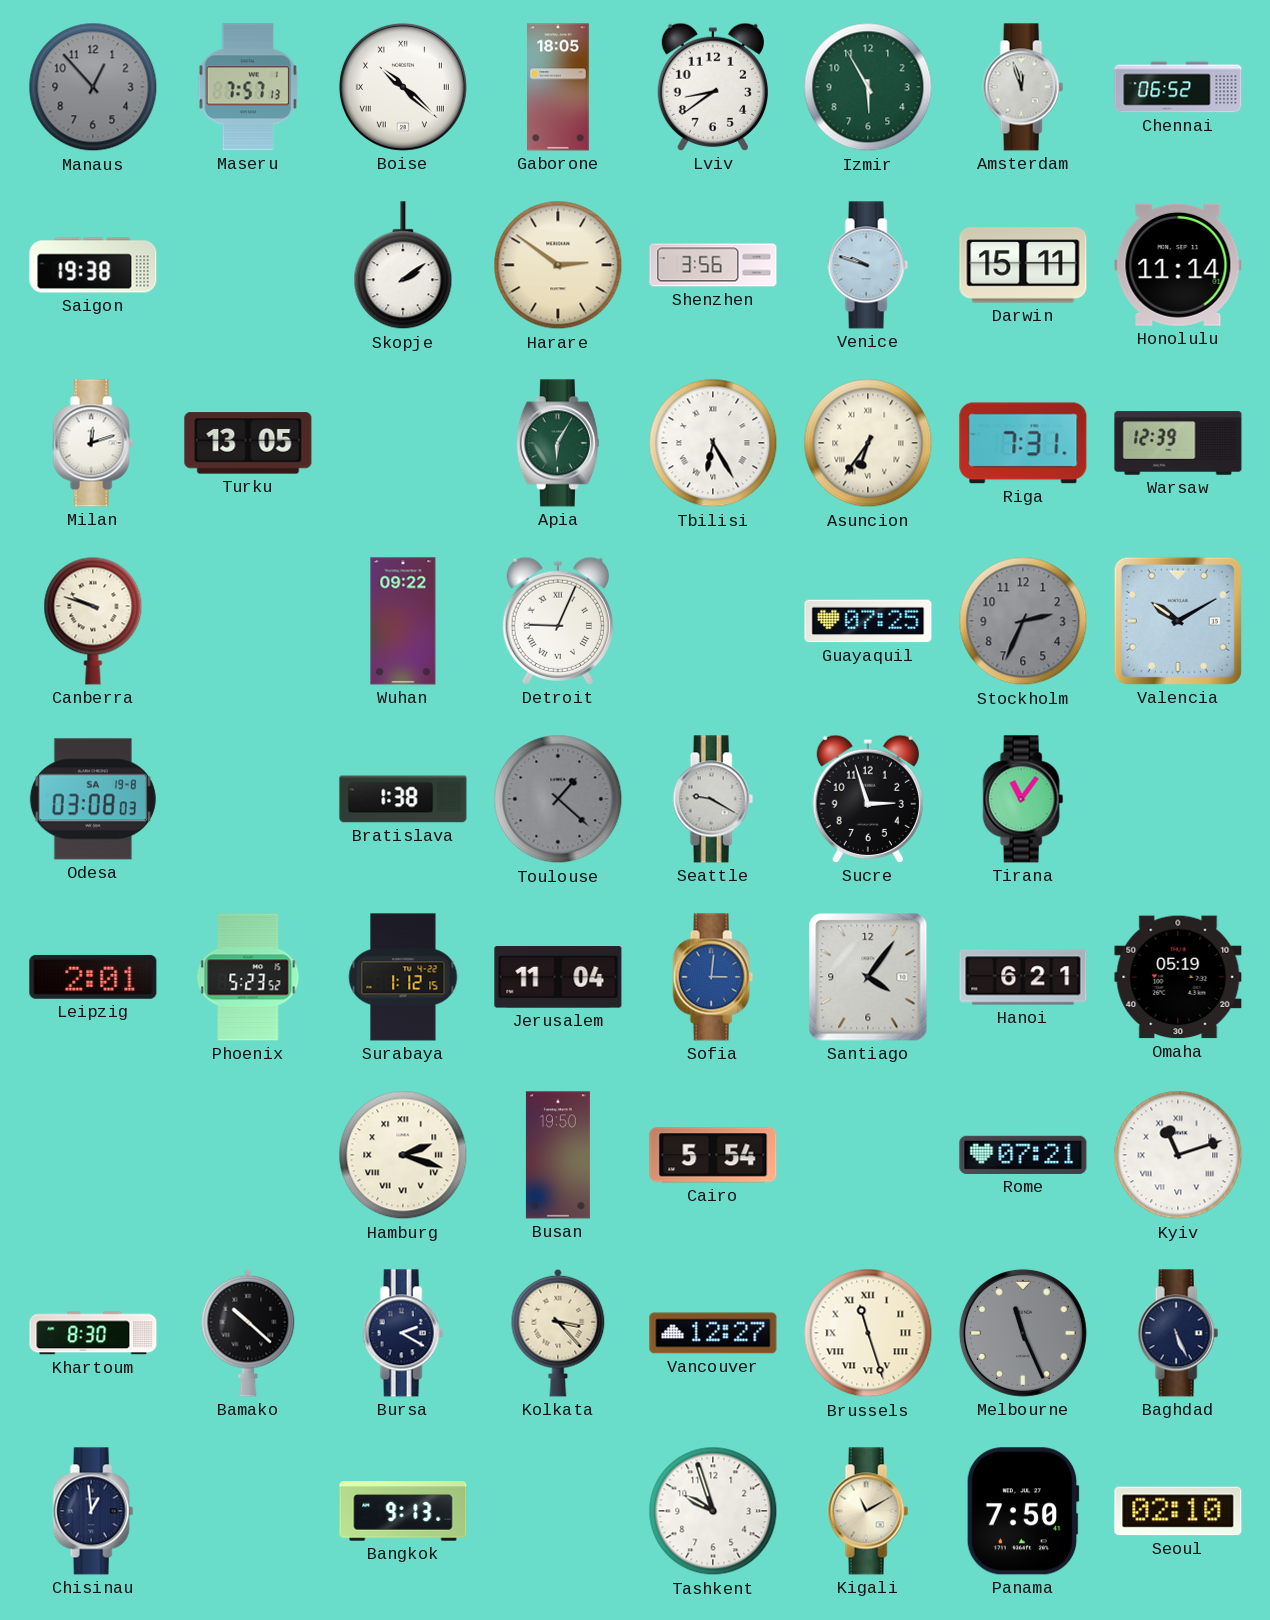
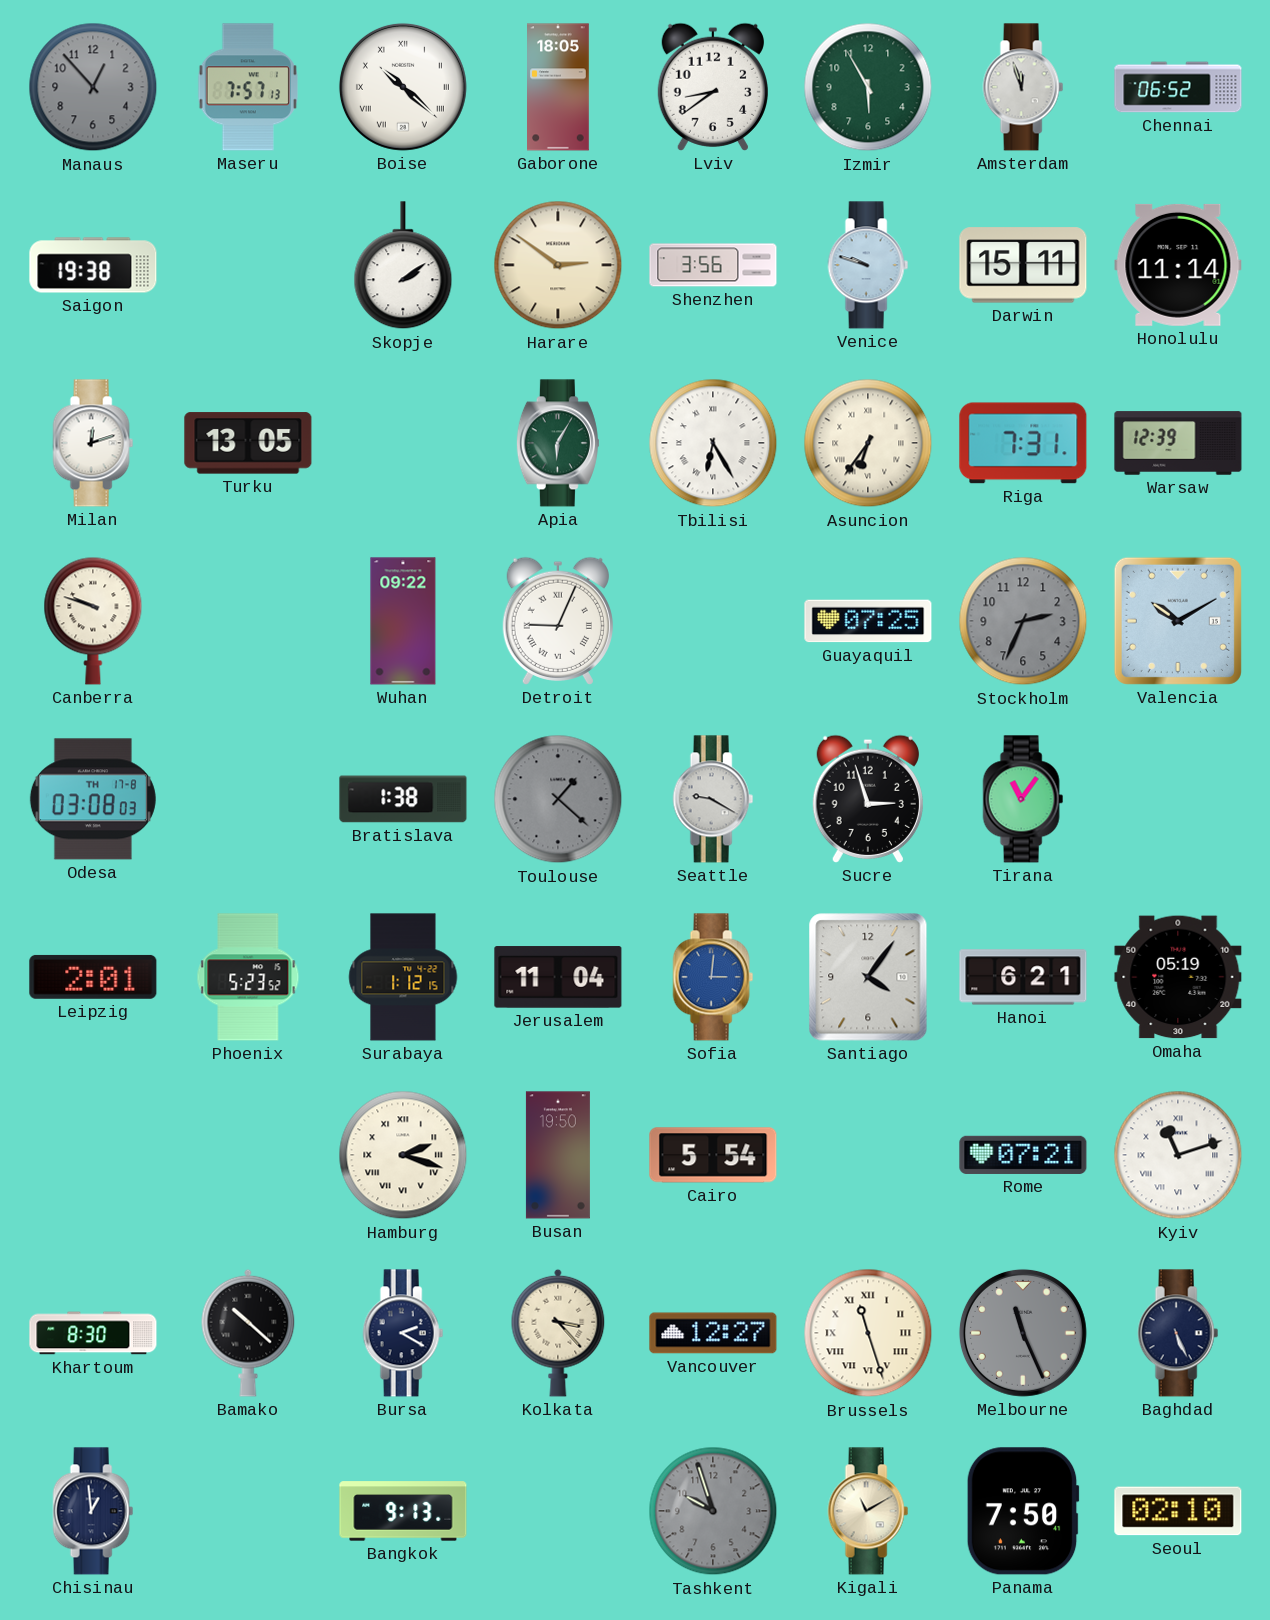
Odesa date: SA 19-8 -> TH 17-8
Tashkent dial: white -> grey
